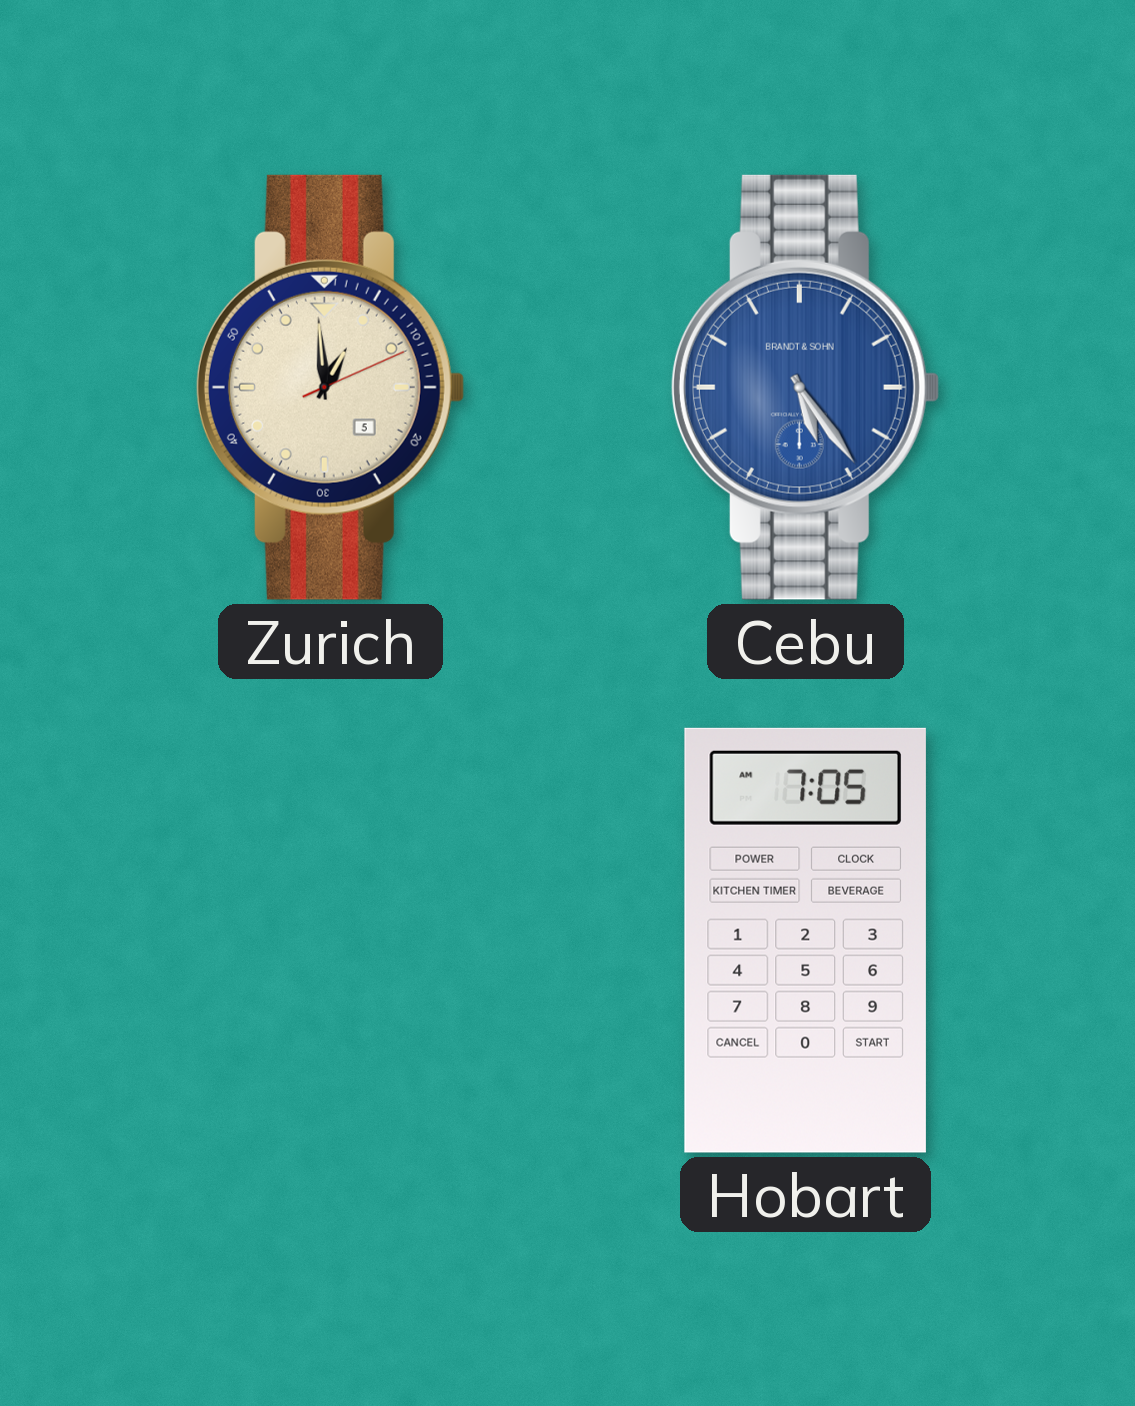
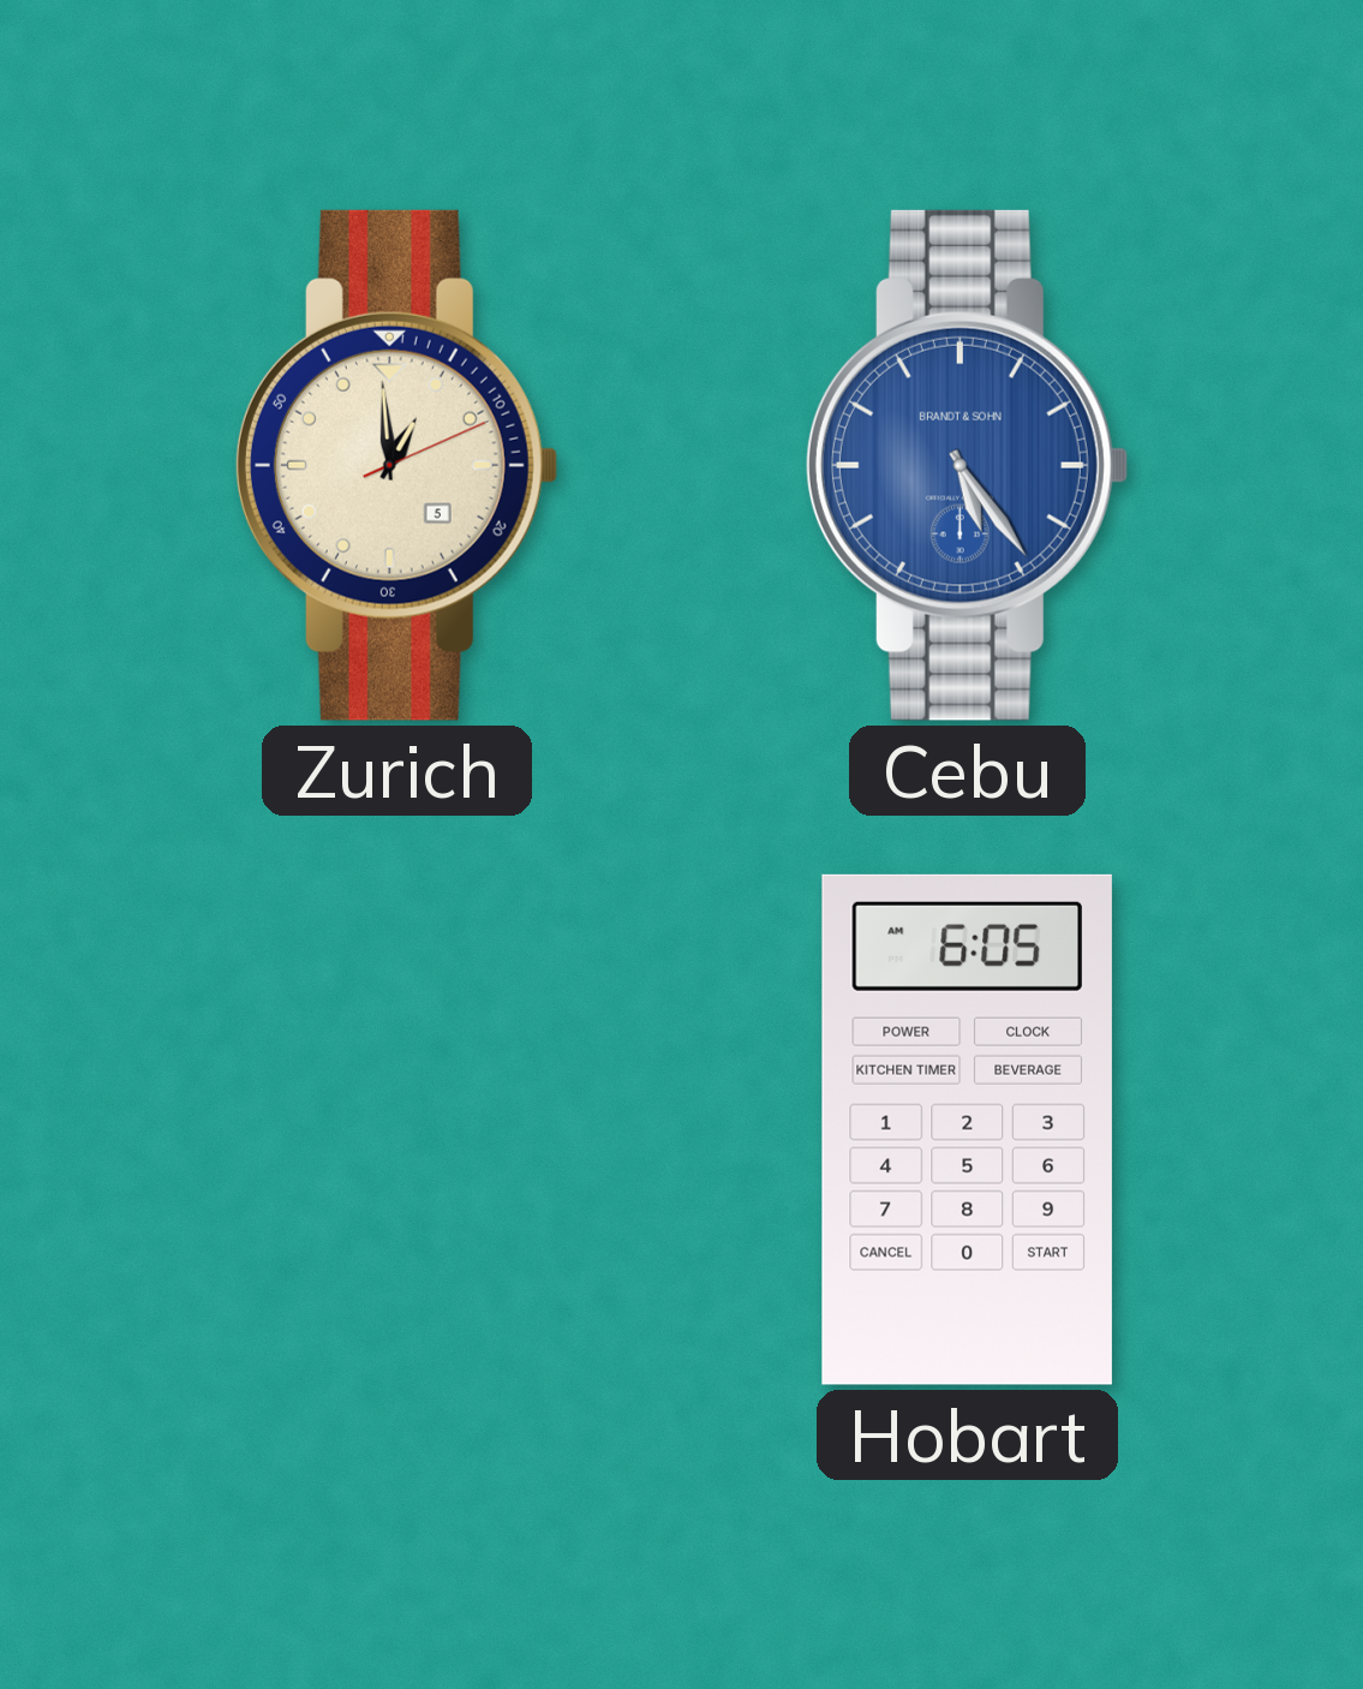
Hobart: 7:05 -> 6:05
